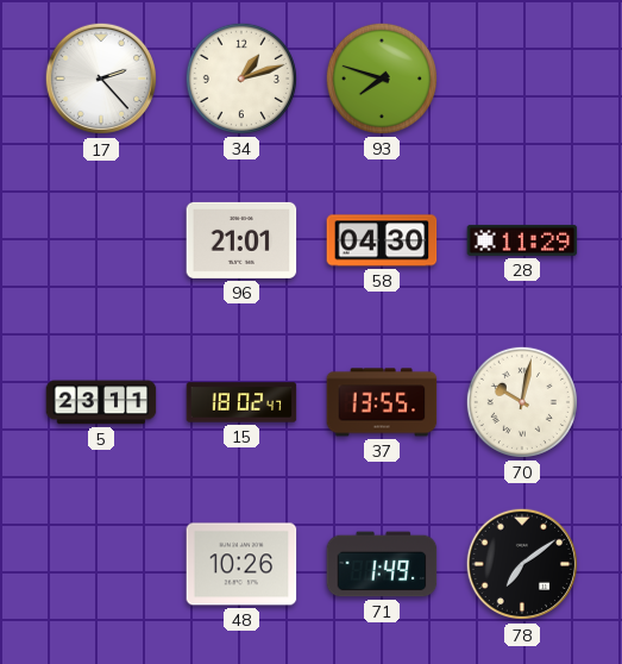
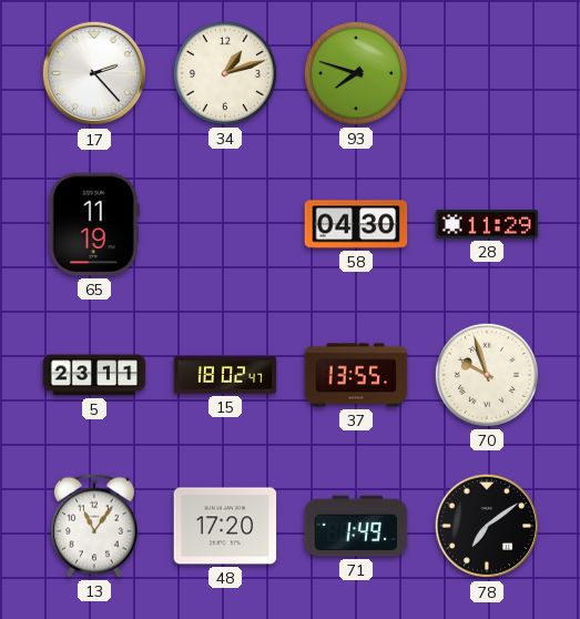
65: none -> 11:19
96: 21:01 -> none
70: 10:02 -> 9:57
13: none -> 11:06
48: 10:26 -> 17:20
